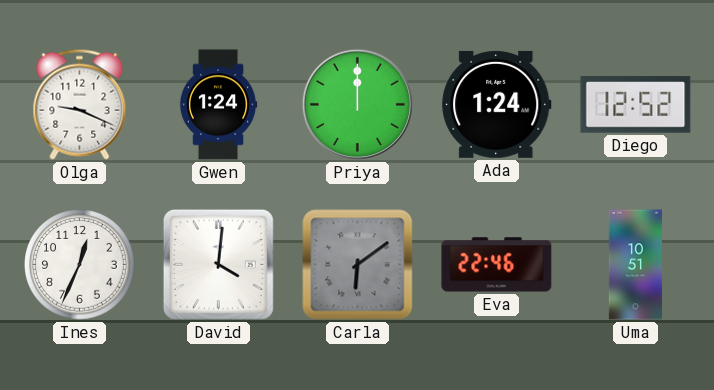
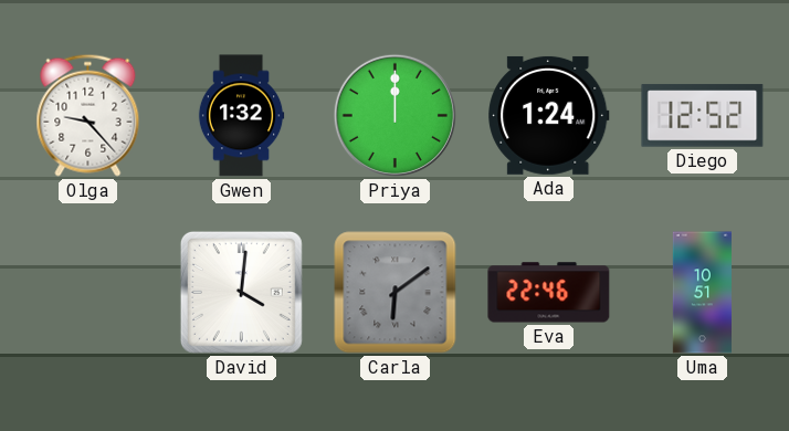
Olga: 9:19 -> 9:23
Gwen: 1:24 -> 1:32
Ines: 12:34 -> none
